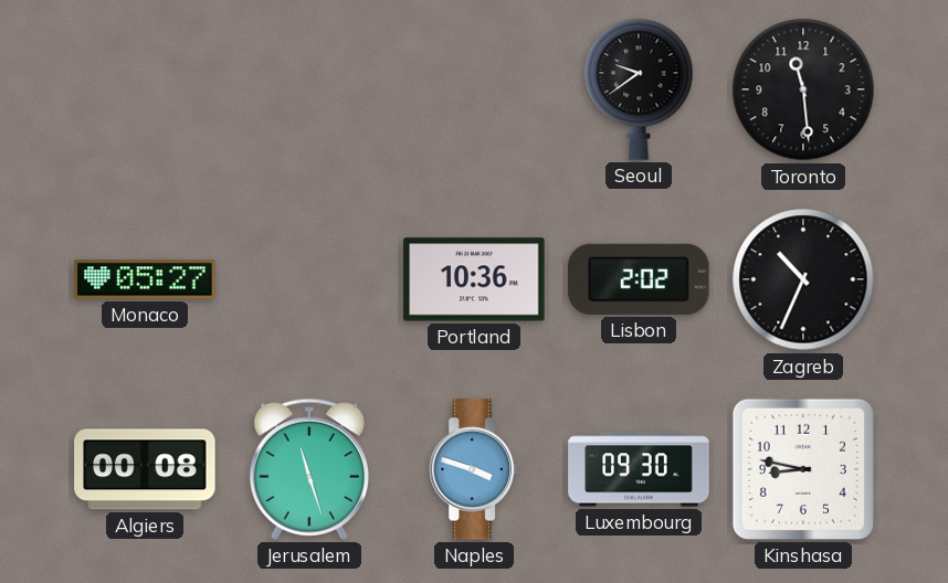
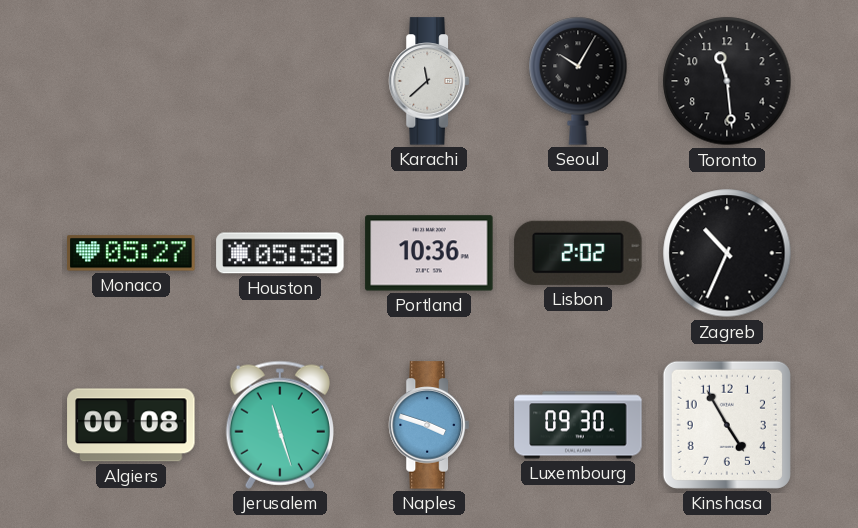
Karachi: none -> 11:38
Seoul: 9:39 -> 10:05
Houston: none -> 05:58
Kinshasa: 8:47 -> 4:55
